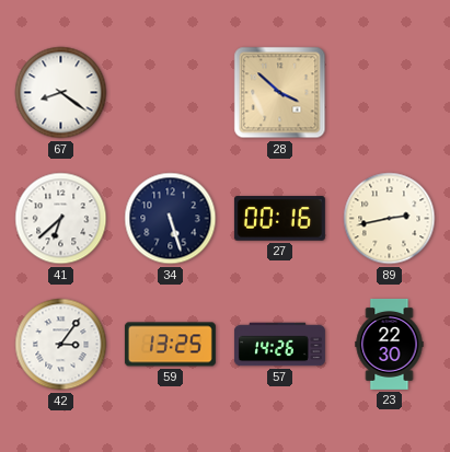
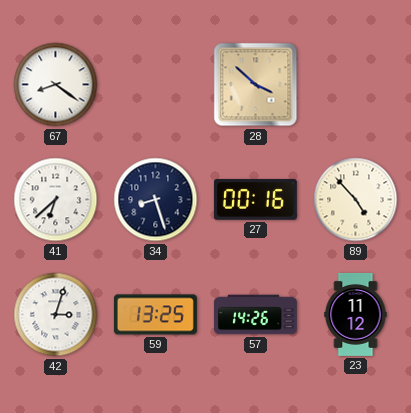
34: 5:27 -> 8:27
89: 2:43 -> 4:53
42: 3:06 -> 3:03
23: 22:30 -> 11:12
